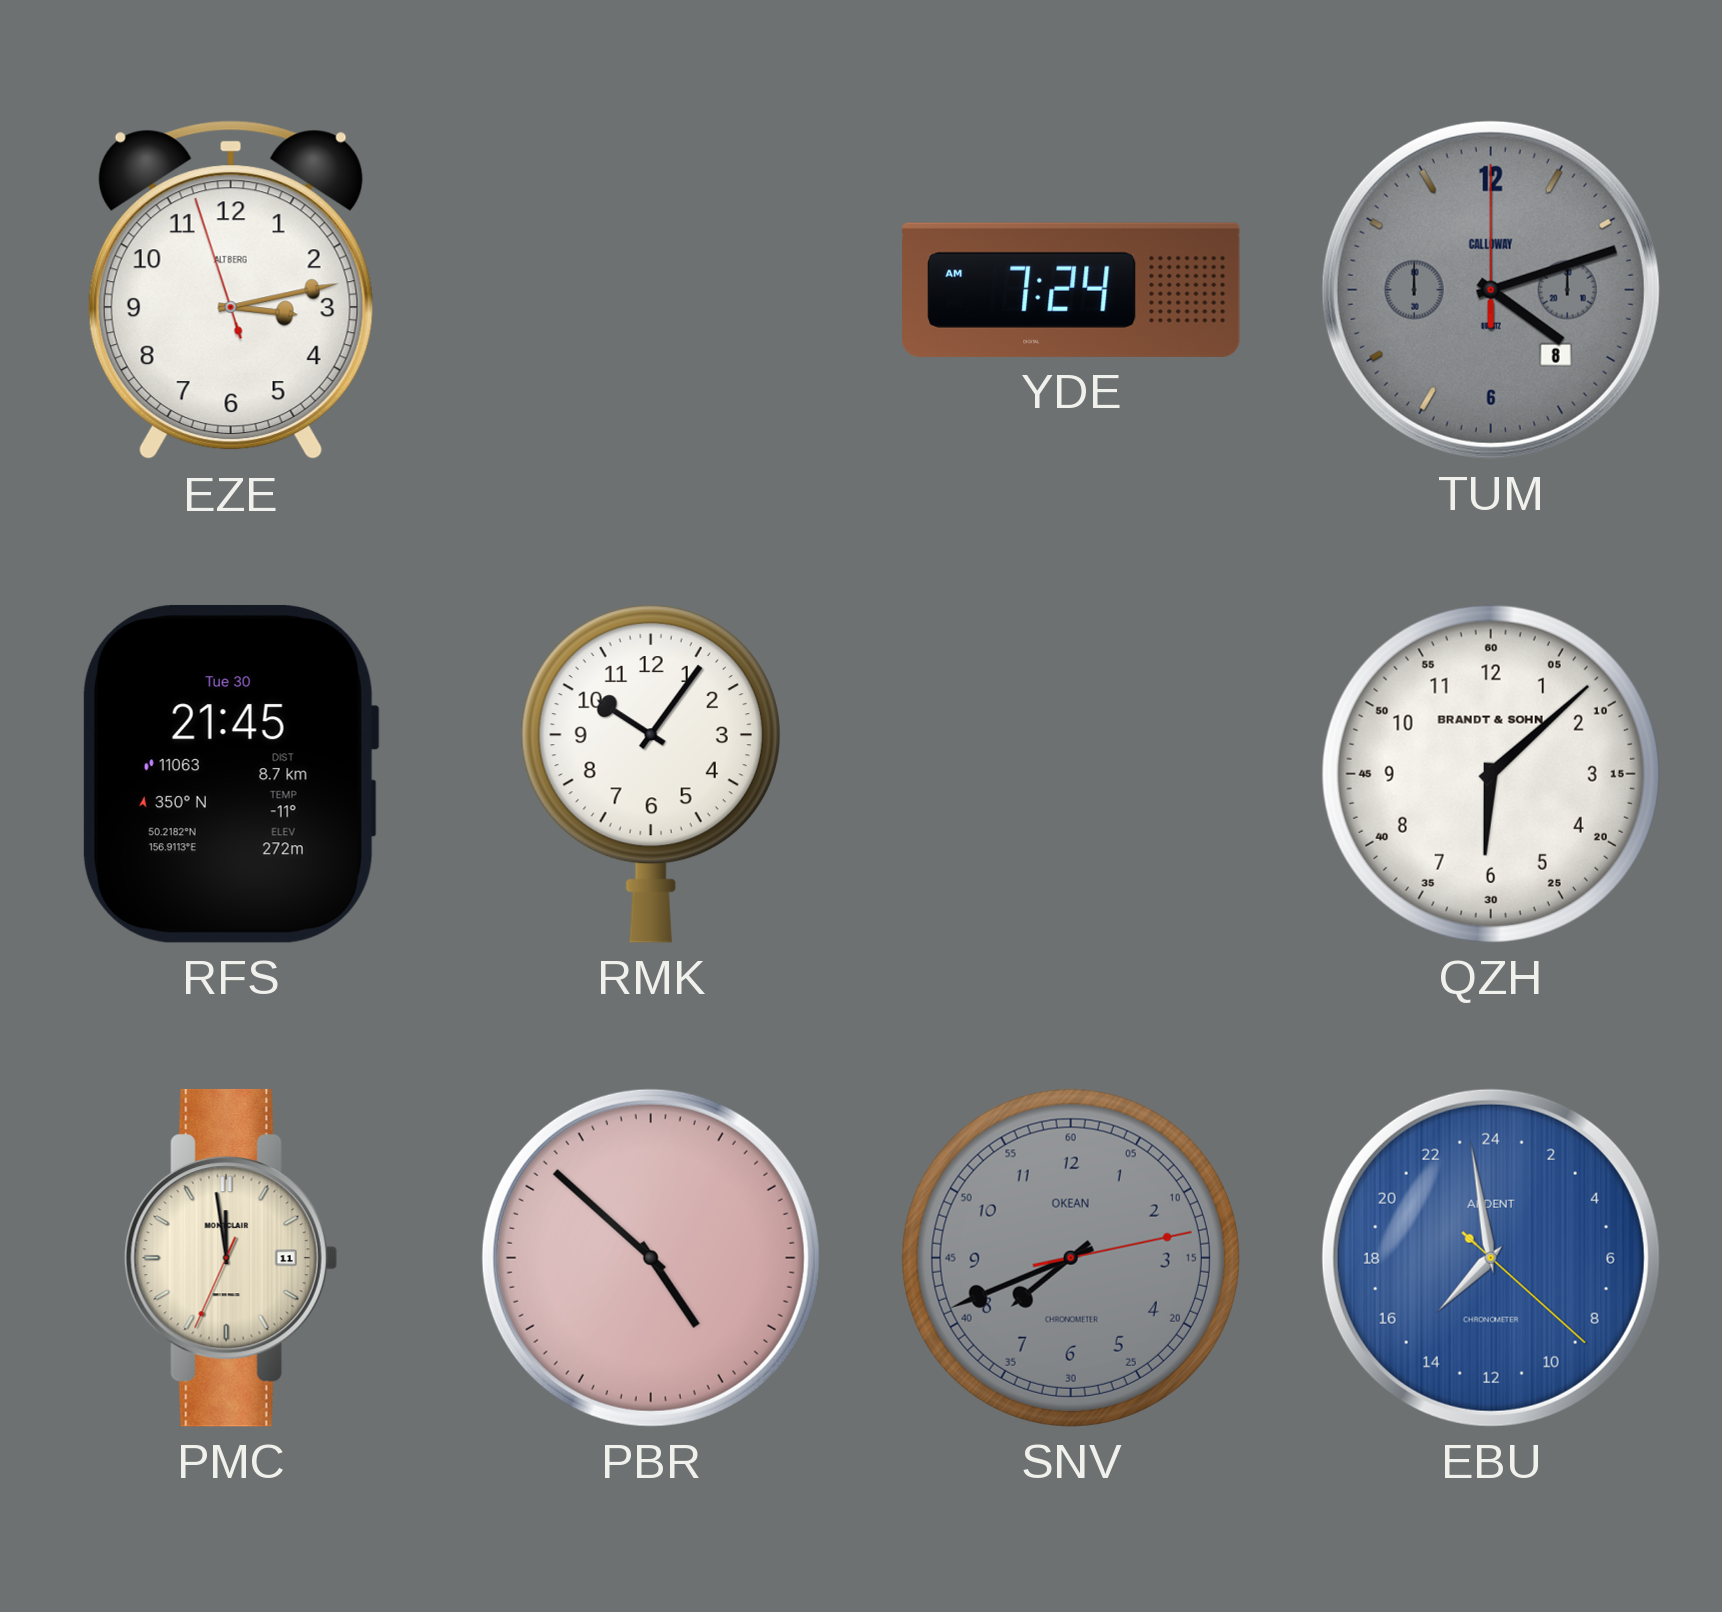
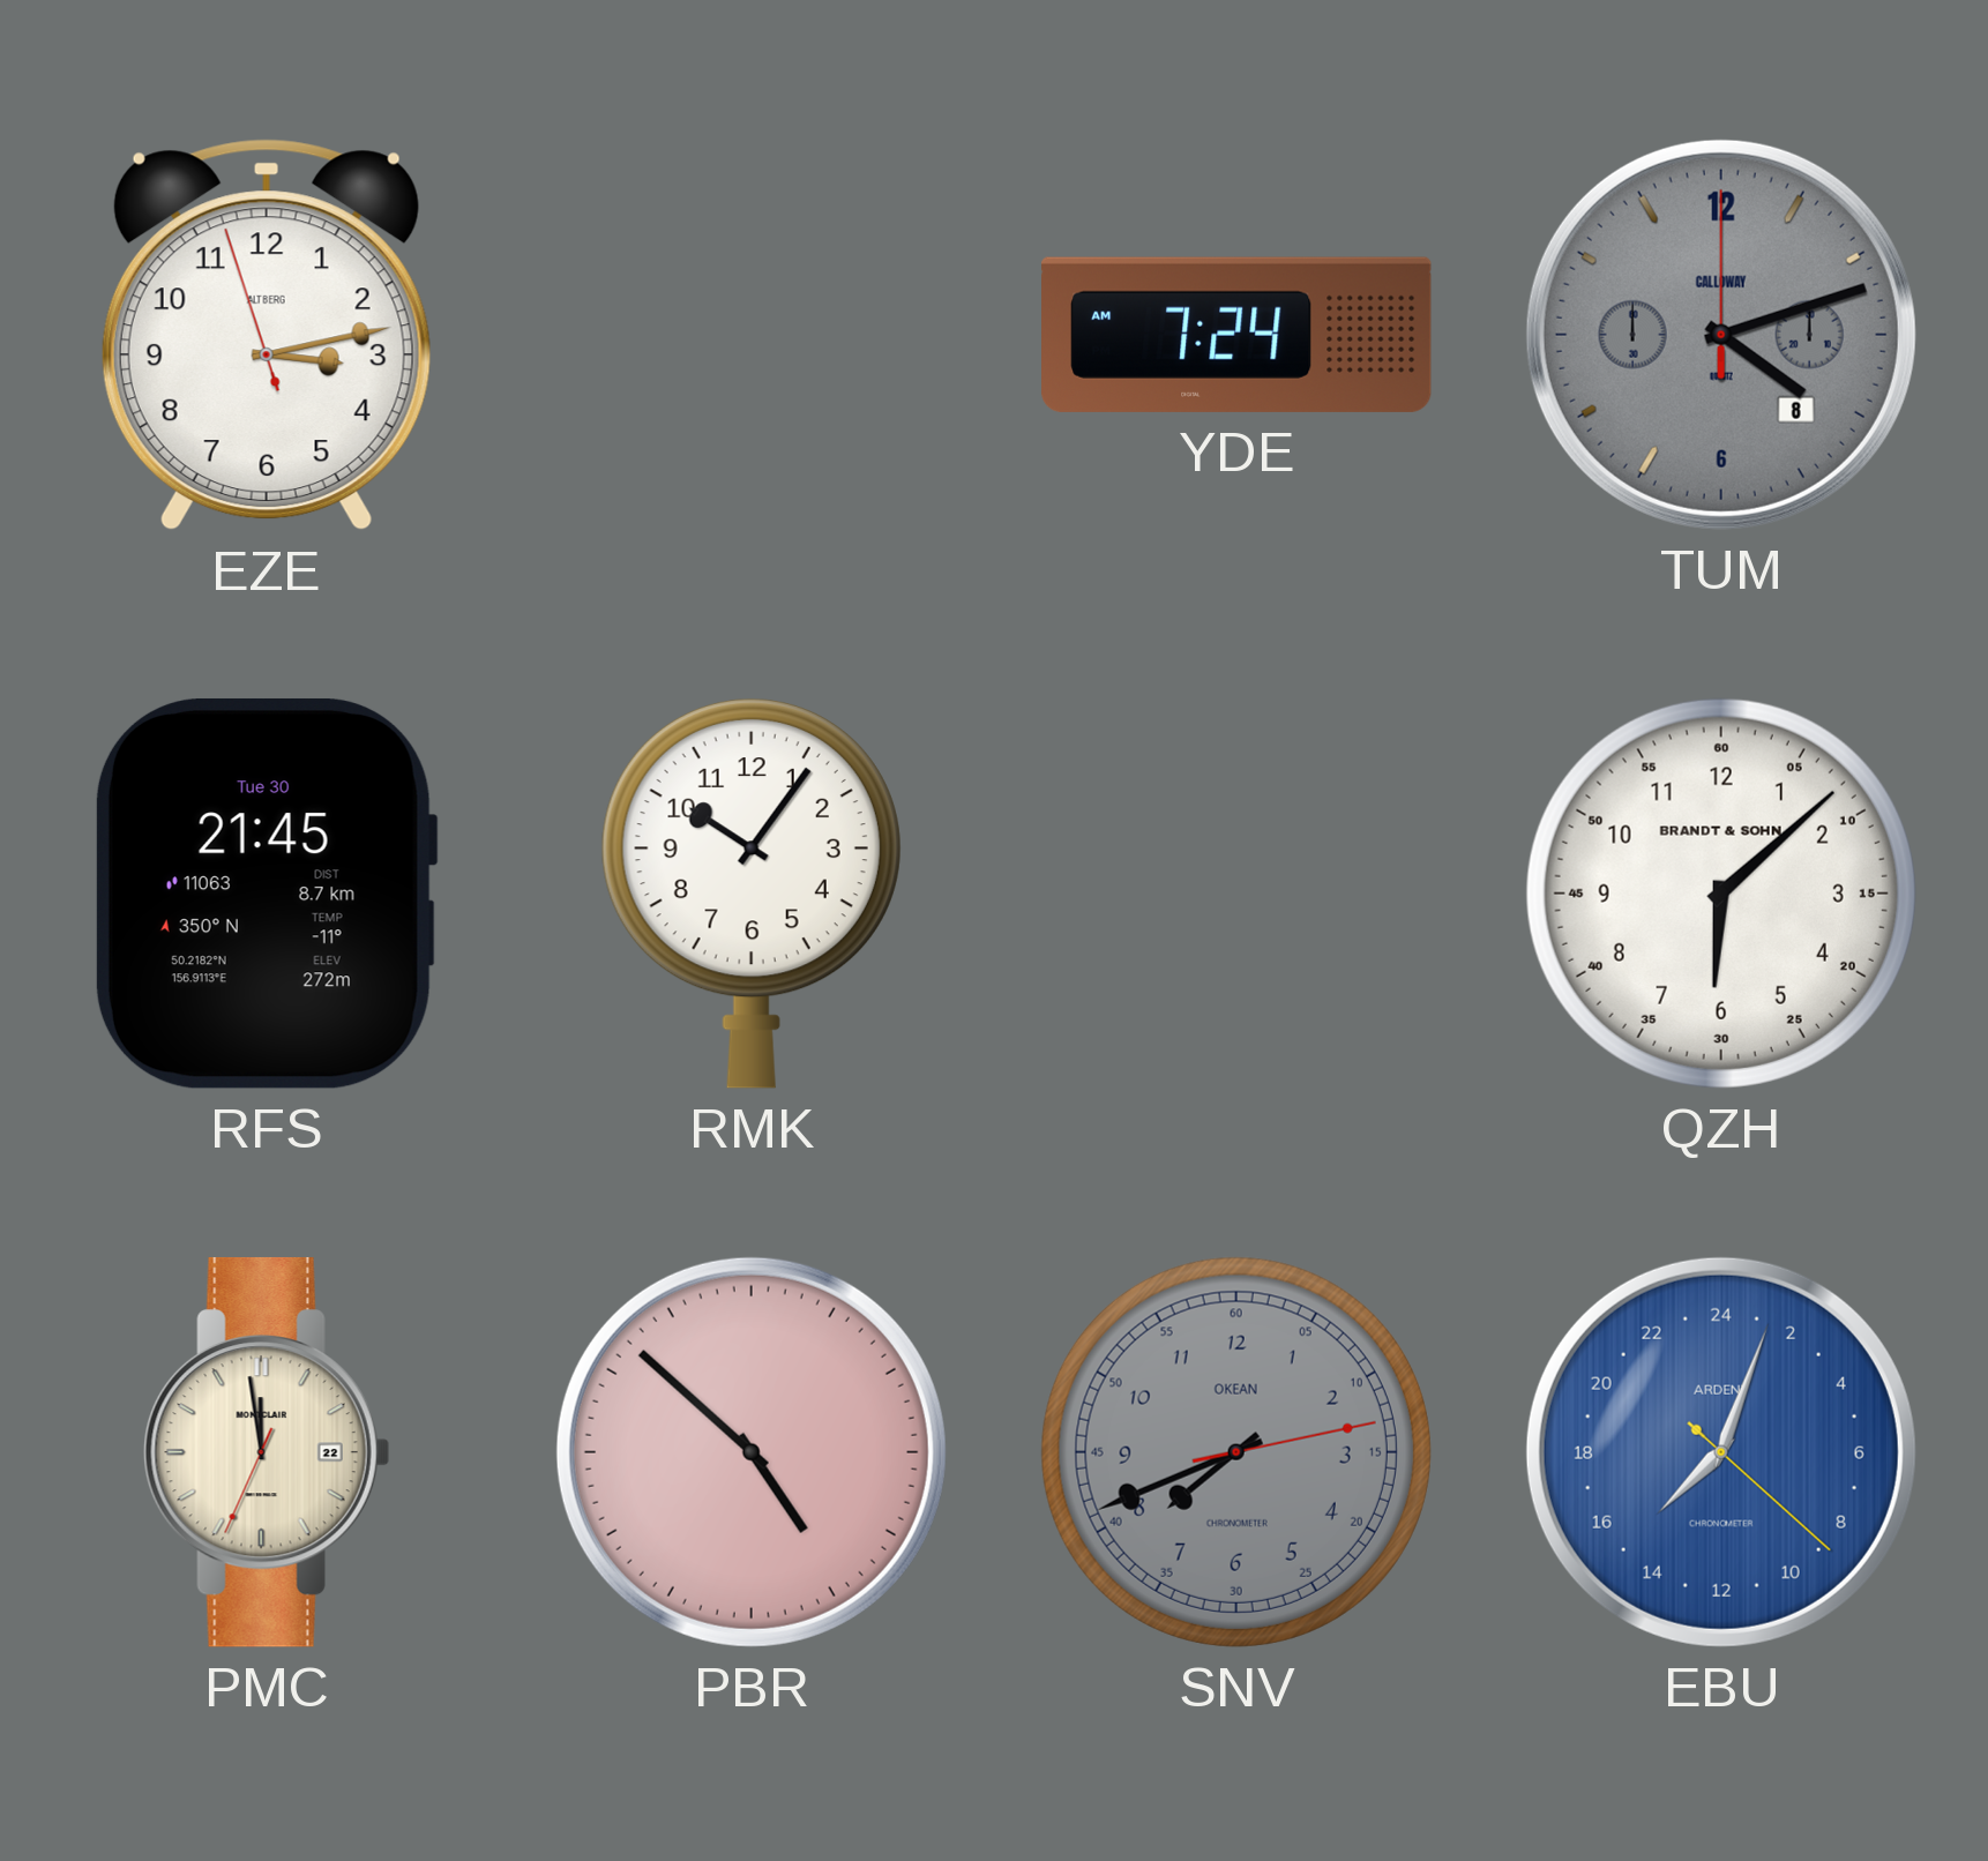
PMC date: 11 -> 22
EBU: 14:58 -> 15:03
